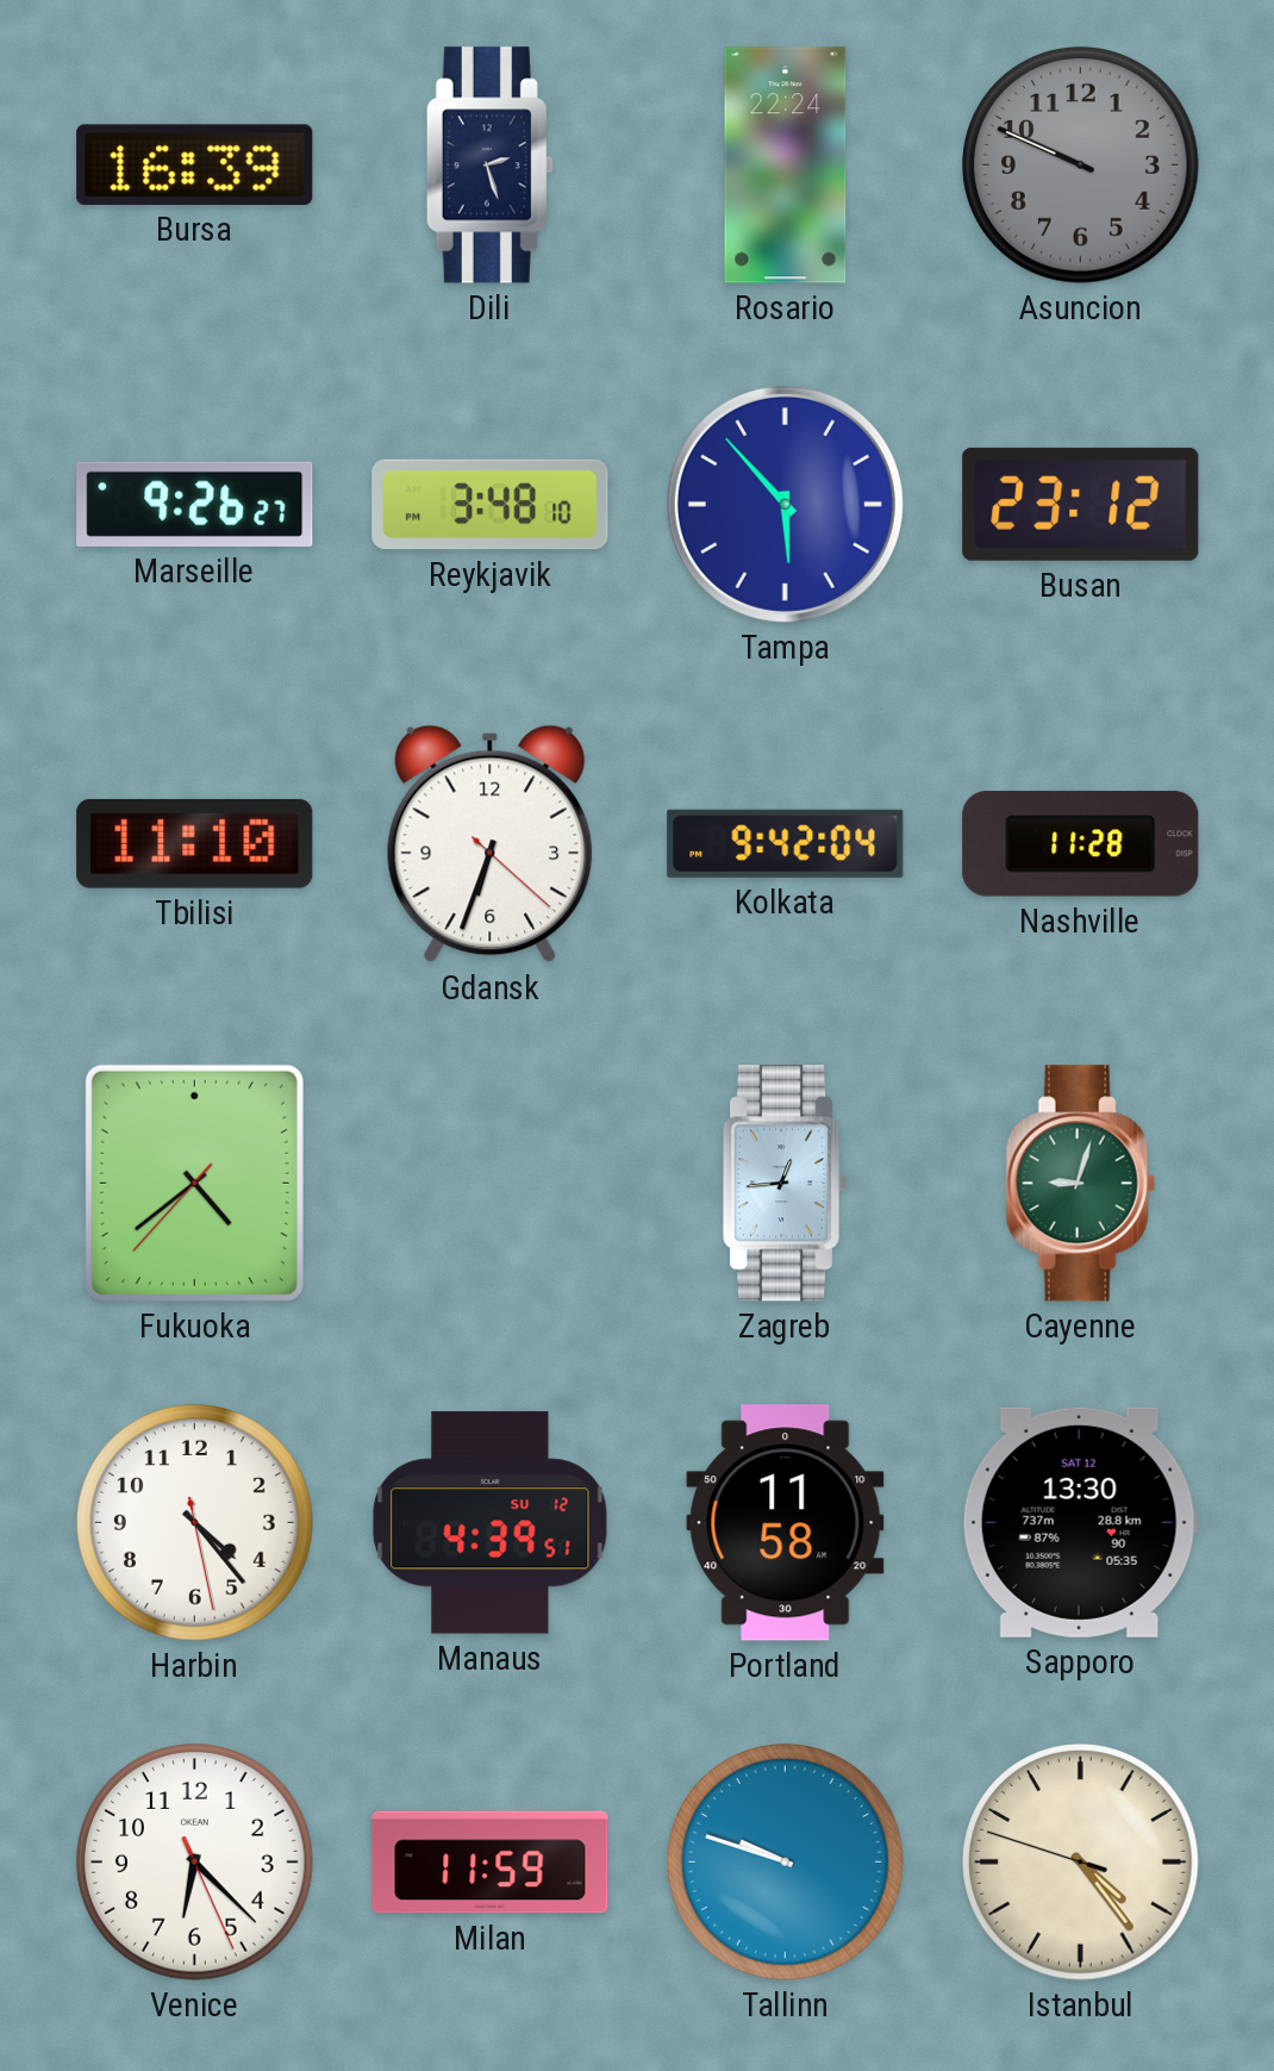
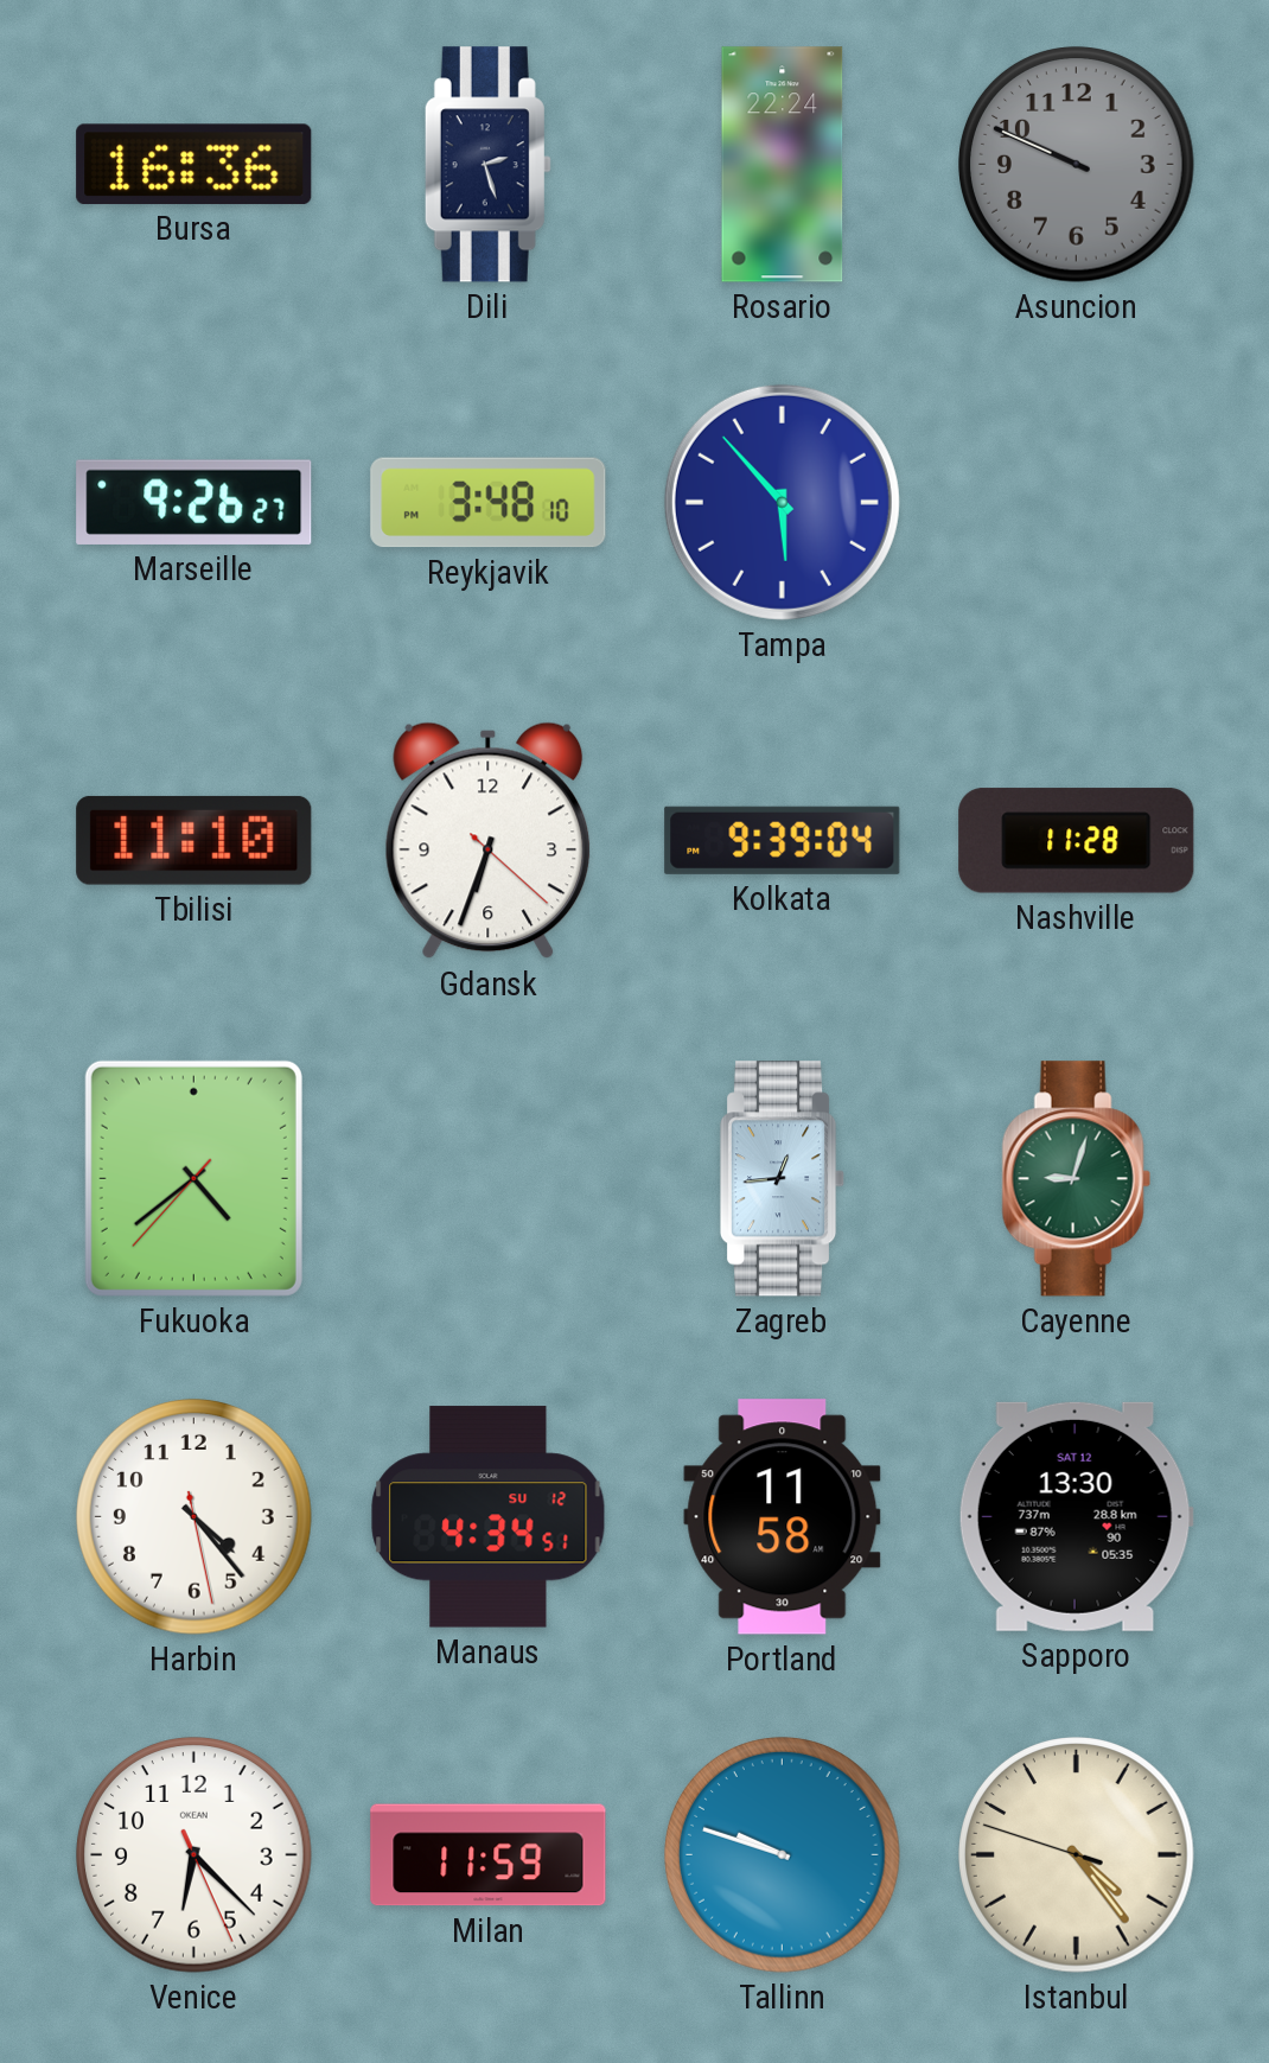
Bursa: 16:39 -> 16:36
Busan: 23:12 -> none
Kolkata: 9:42 -> 9:39
Manaus: 4:39 -> 4:34
